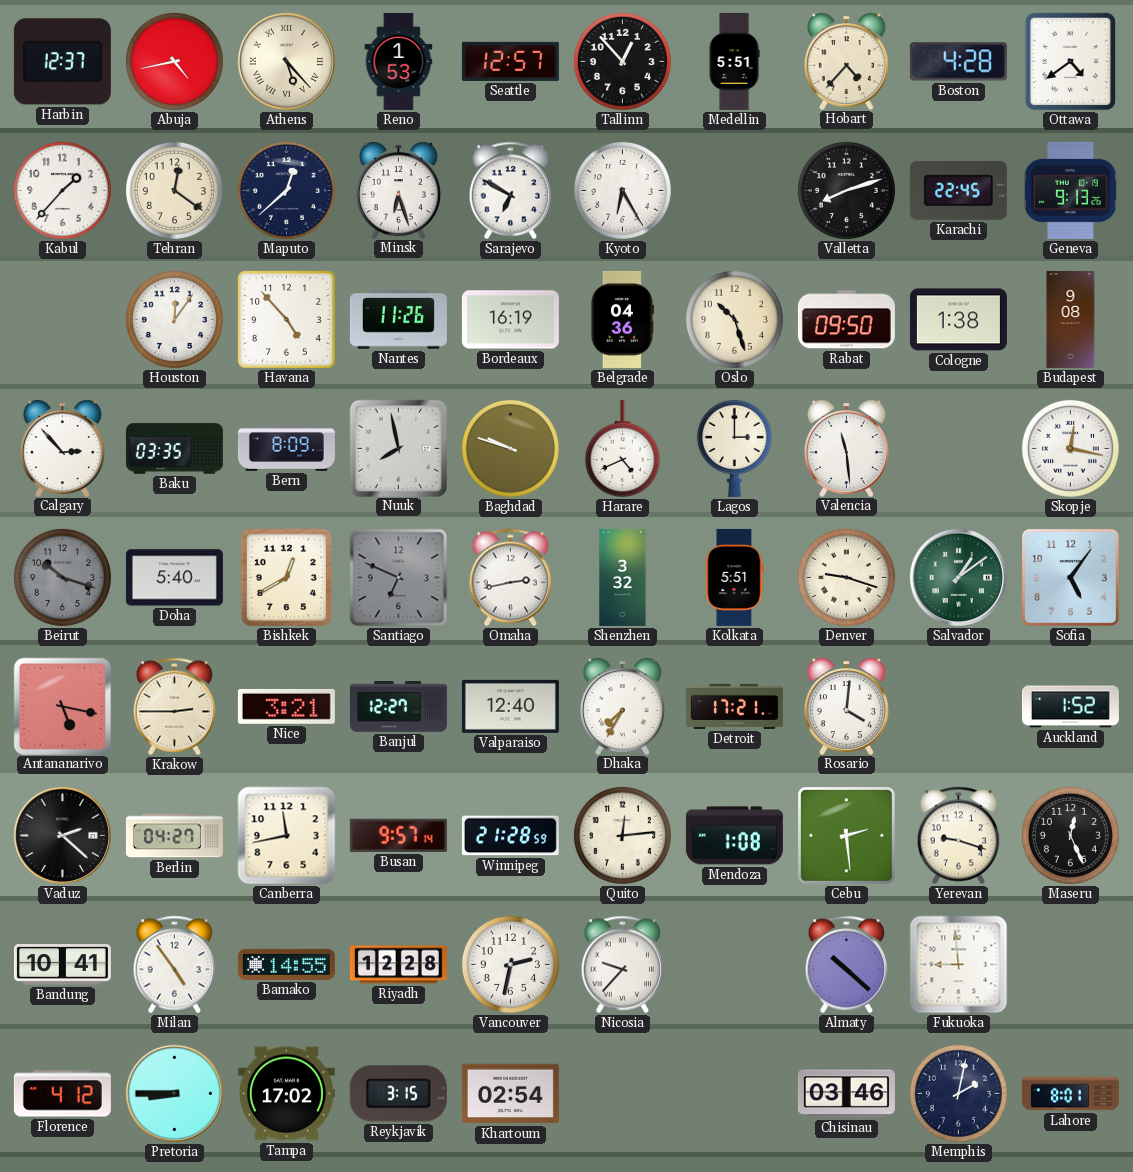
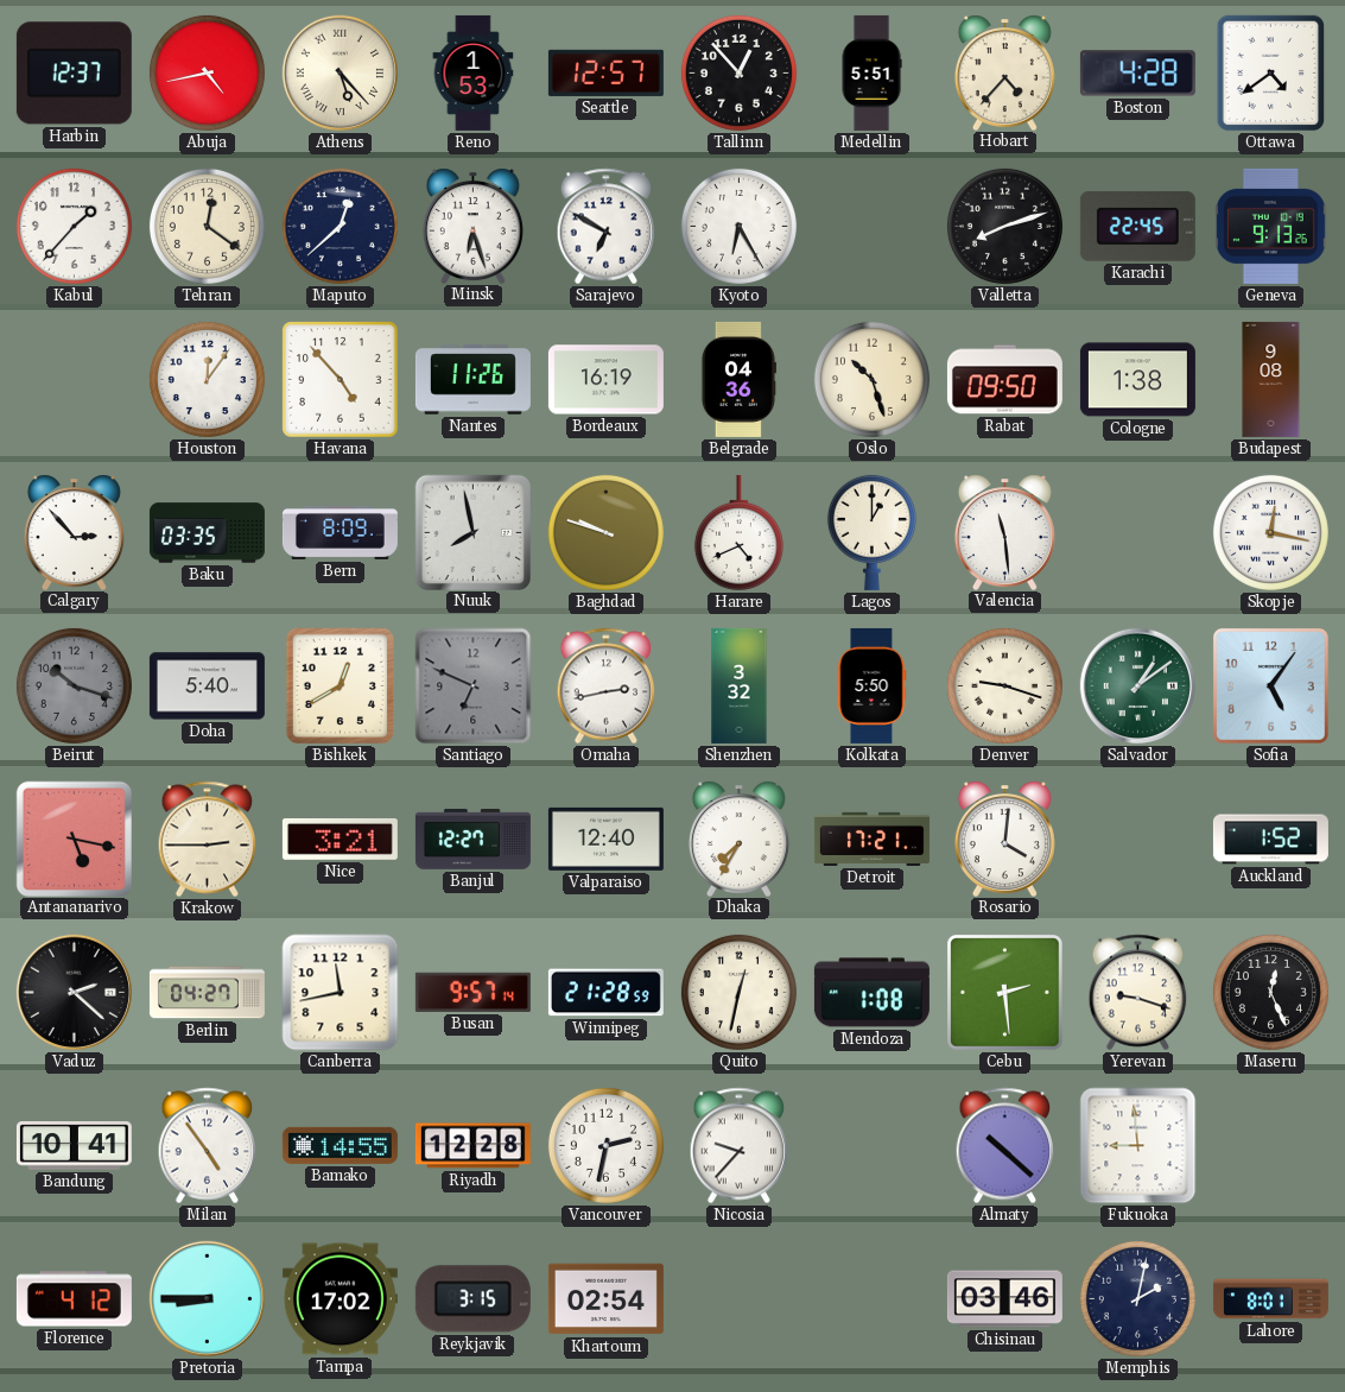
Lagos: 3:00 -> 1:00
Kolkata: 5:51 -> 5:50
Quito: 12:14 -> 12:32
